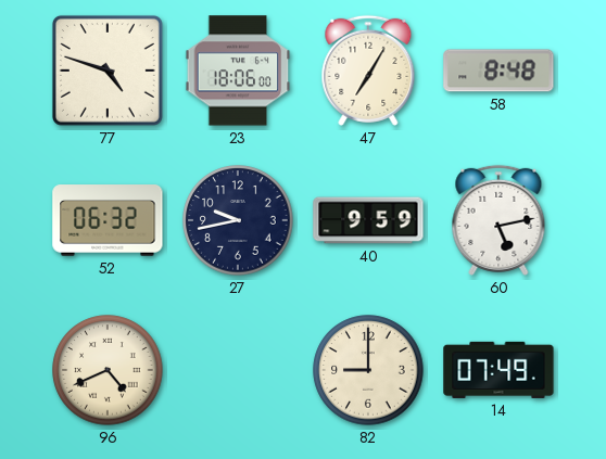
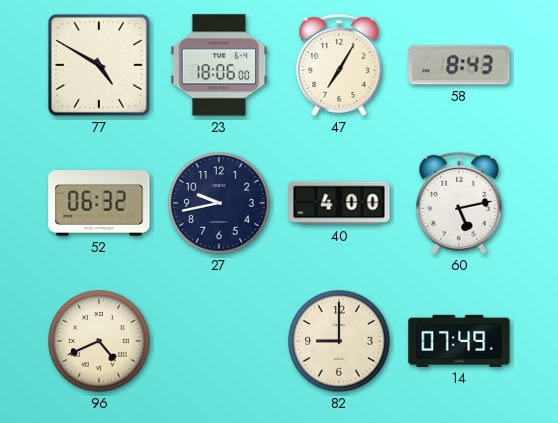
77: 4:48 -> 4:50
58: 8:48 -> 8:43
40: 9:59 -> 4:00
